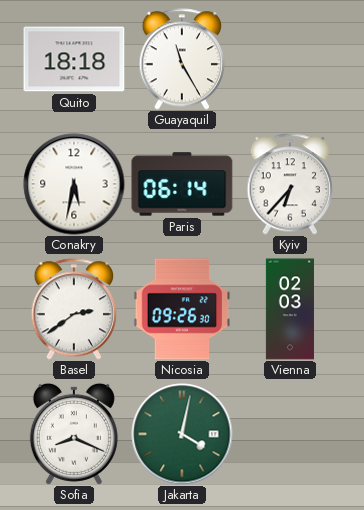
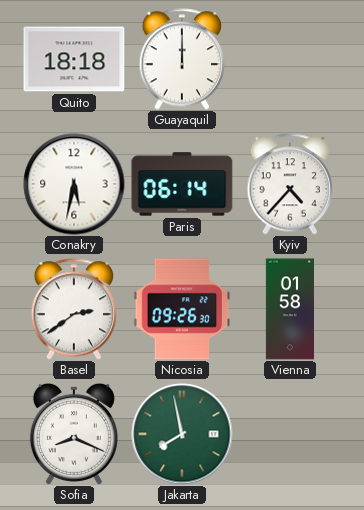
Guayaquil: 11:25 -> 12:00
Kyiv: 6:37 -> 4:37
Vienna: 02:03 -> 01:58
Jakarta: 4:02 -> 7:58
